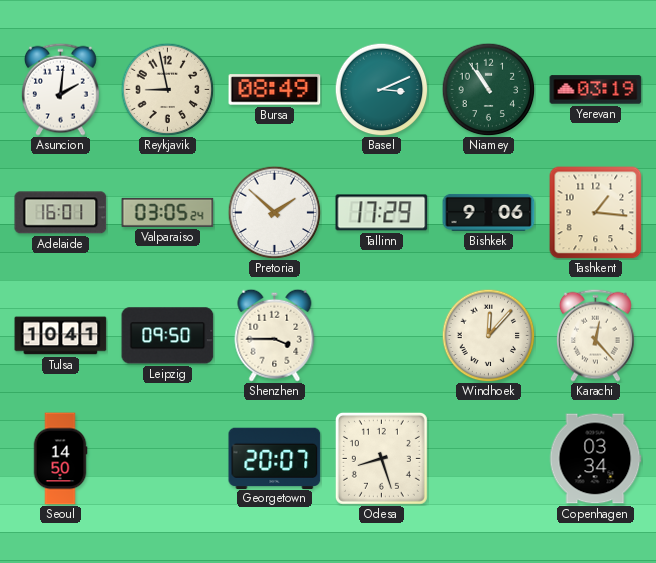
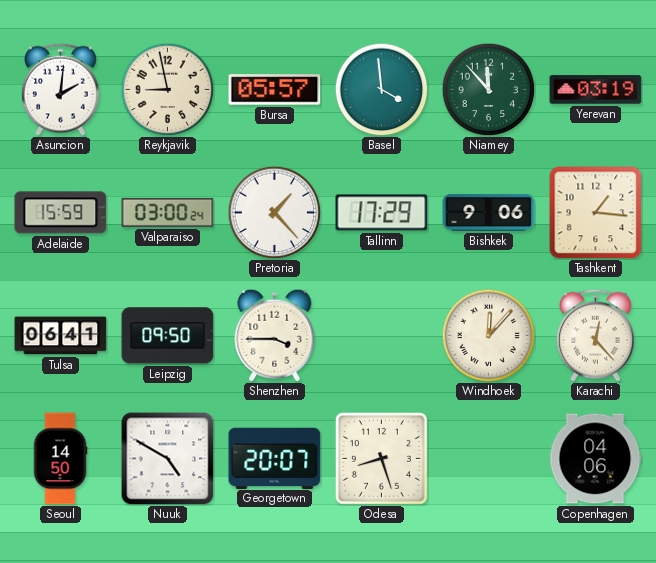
Bursa: 08:49 -> 05:57
Basel: 3:11 -> 3:59
Niamey: 10:54 -> 11:53
Adelaide: 16:01 -> 15:59
Valparaiso: 03:05 -> 03:00
Pretoria: 1:52 -> 1:23
Tulsa: 10:41 -> 06:41
Nuuk: none -> 4:50
Copenhagen: 03:34 -> 04:06
